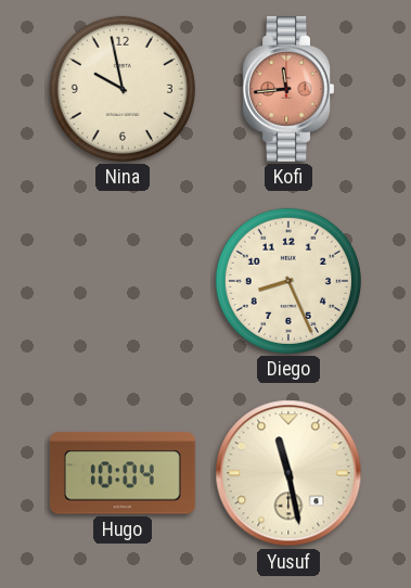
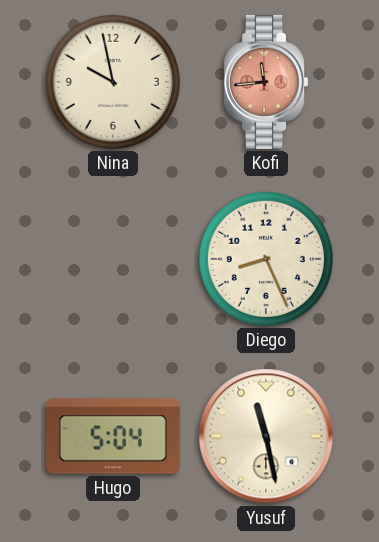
Hugo: 10:04 -> 5:04
